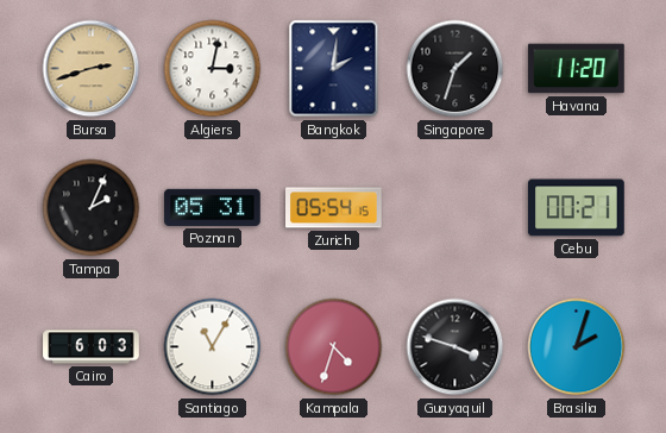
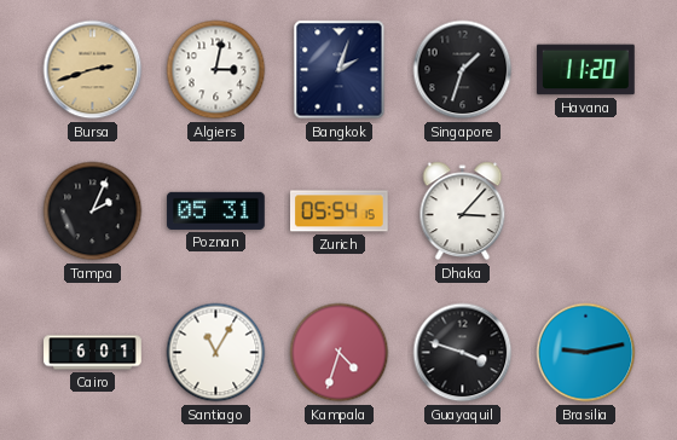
Bangkok: 2:01 -> 2:03
Dhaka: none -> 3:07
Cebu: 00:21 -> none
Cairo: 6:03 -> 6:01
Brasilia: 2:03 -> 9:13
